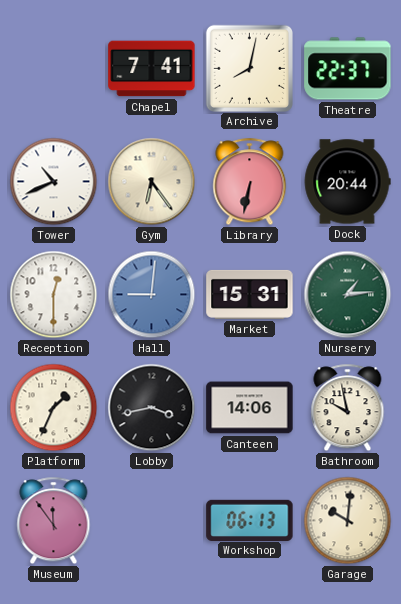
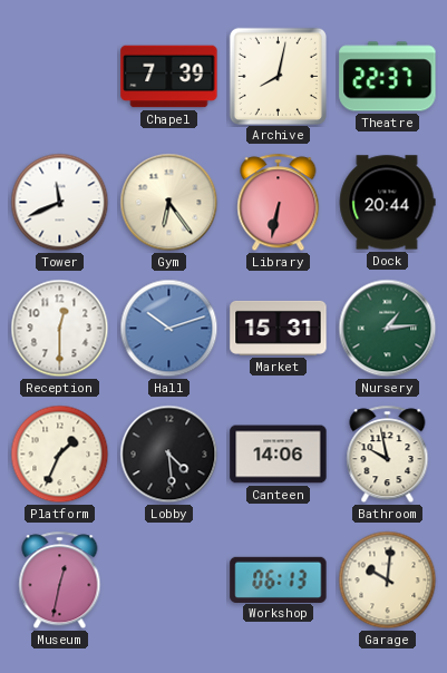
Chapel: 7:41 -> 7:39
Tower: 10:41 -> 11:41
Hall: 9:01 -> 10:12
Lobby: 3:43 -> 4:29
Museum: 11:54 -> 12:32
